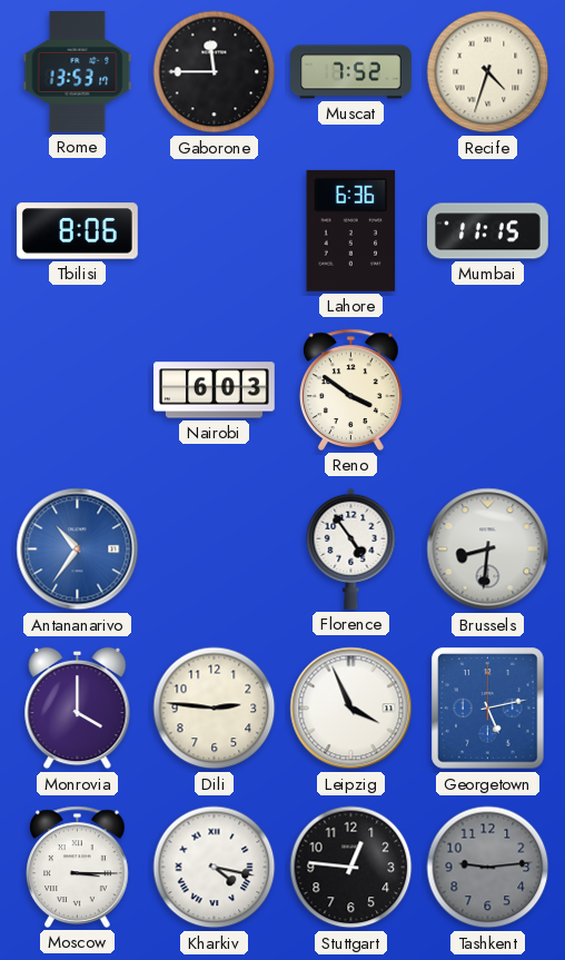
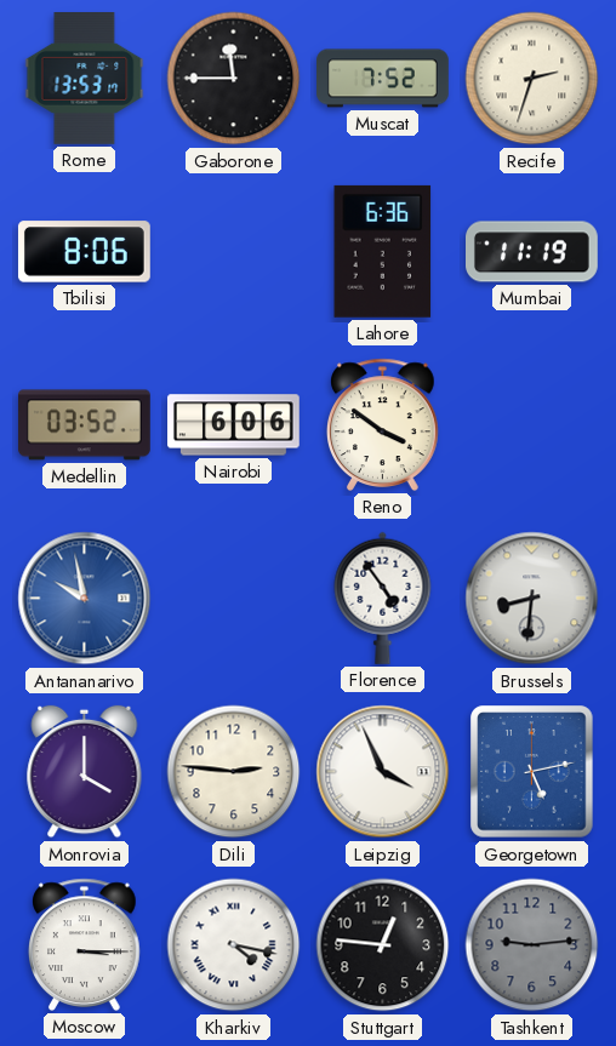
Recife: 4:33 -> 2:33
Mumbai: 11:15 -> 11:19
Medellin: none -> 03:52
Nairobi: 6:03 -> 6:06
Antananarivo: 10:36 -> 9:58
